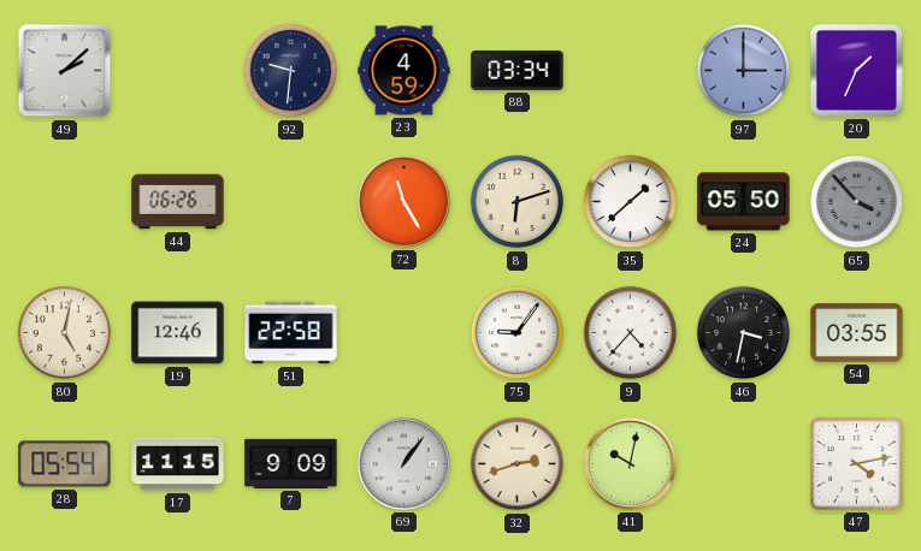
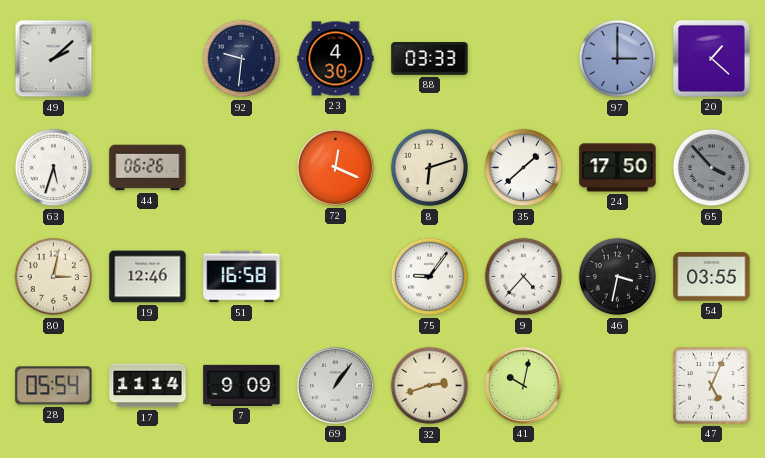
23: 4:59 -> 4:30
88: 03:34 -> 03:33
20: 1:34 -> 1:22
63: none -> 5:33
72: 11:25 -> 12:19
24: 05:50 -> 17:50
80: 5:02 -> 3:02
51: 22:58 -> 16:58
17: 11:15 -> 11:14
47: 4:13 -> 5:04
